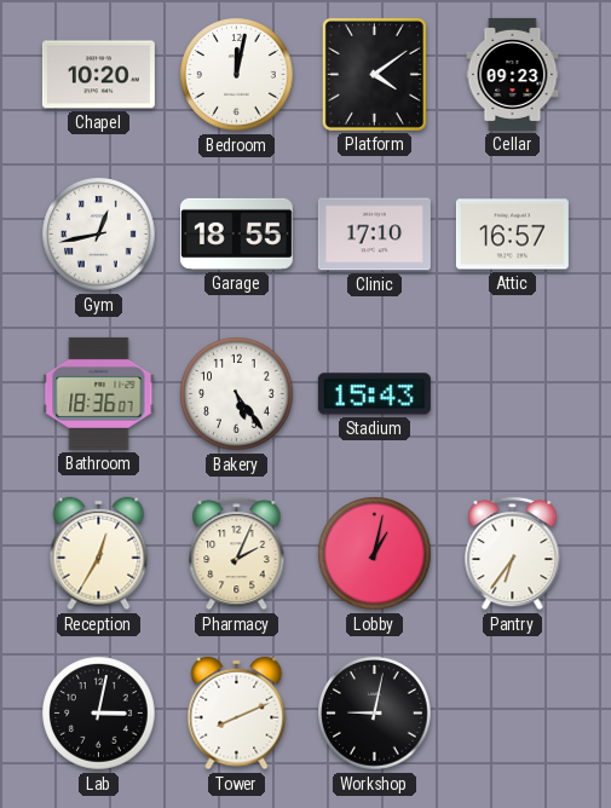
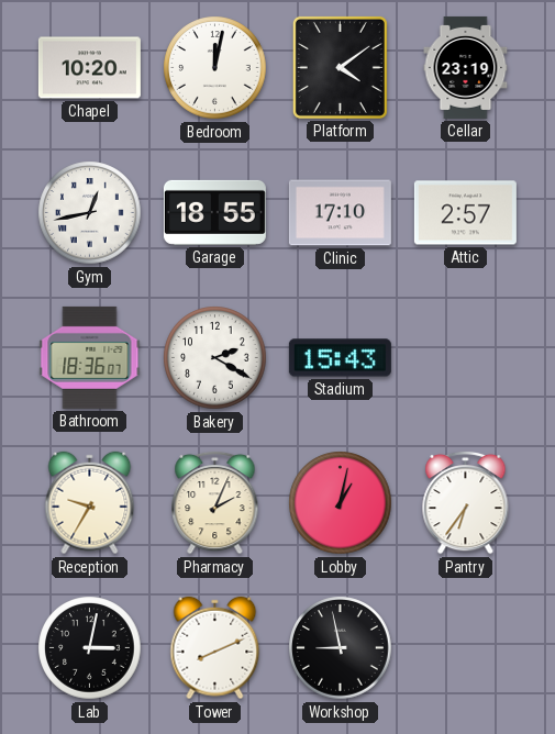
Cellar: 09:23 -> 23:19
Attic: 16:57 -> 2:57
Bakery: 5:24 -> 2:20
Reception: 12:35 -> 9:35
Workshop: 9:02 -> 8:58
